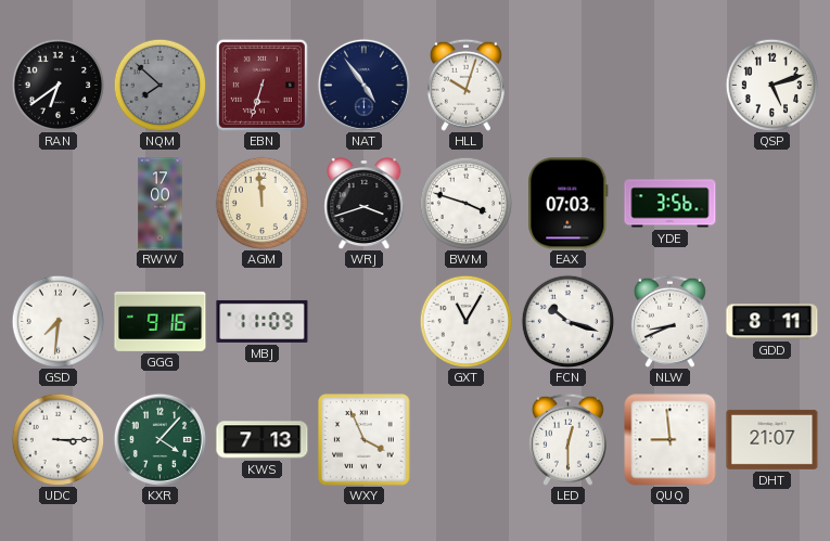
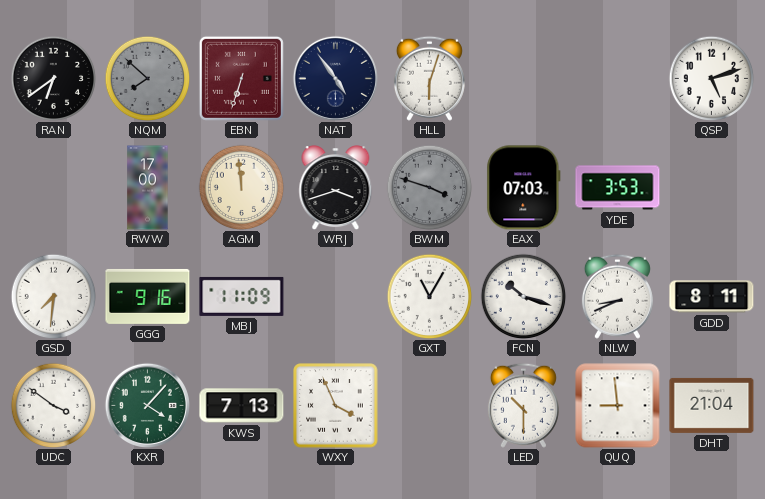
HLL: 10:03 -> 6:03
BWM dial: white -> grey
YDE: 3:56 -> 3:53
UDC: 3:15 -> 3:51
LED: 12:30 -> 10:30
DHT: 21:07 -> 21:04
